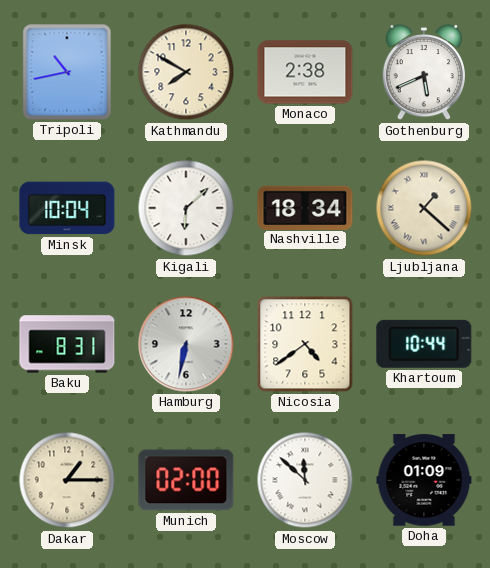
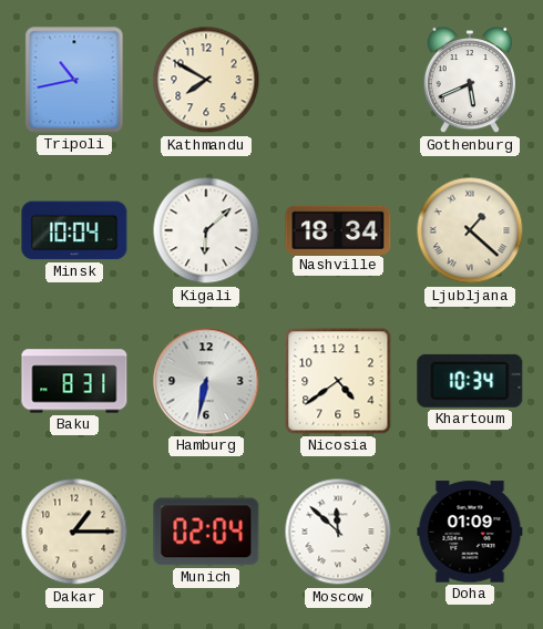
Monaco: 2:38 -> none
Khartoum: 10:44 -> 10:34
Munich: 02:00 -> 02:04
